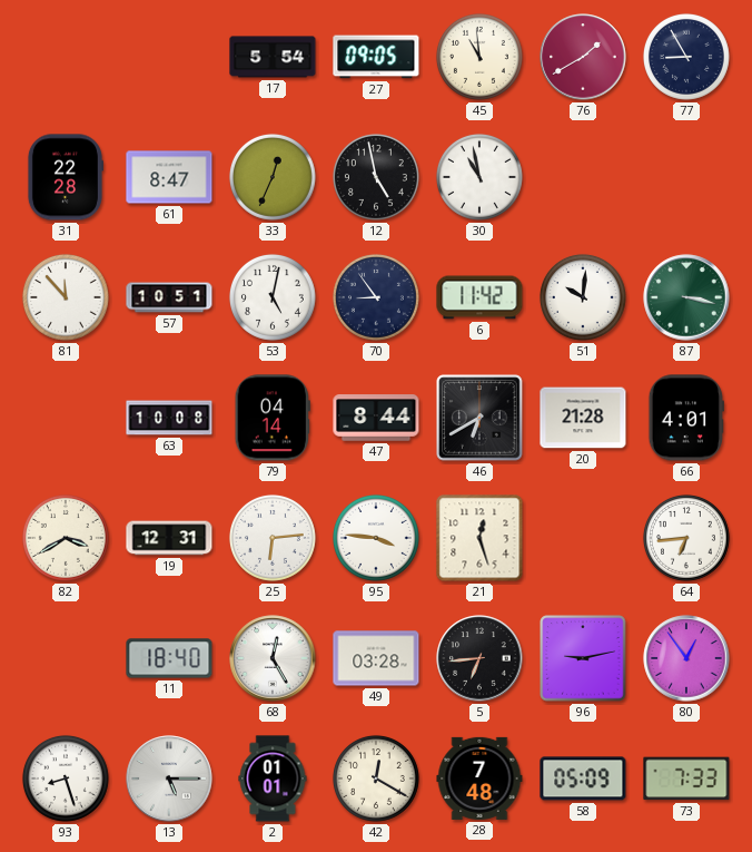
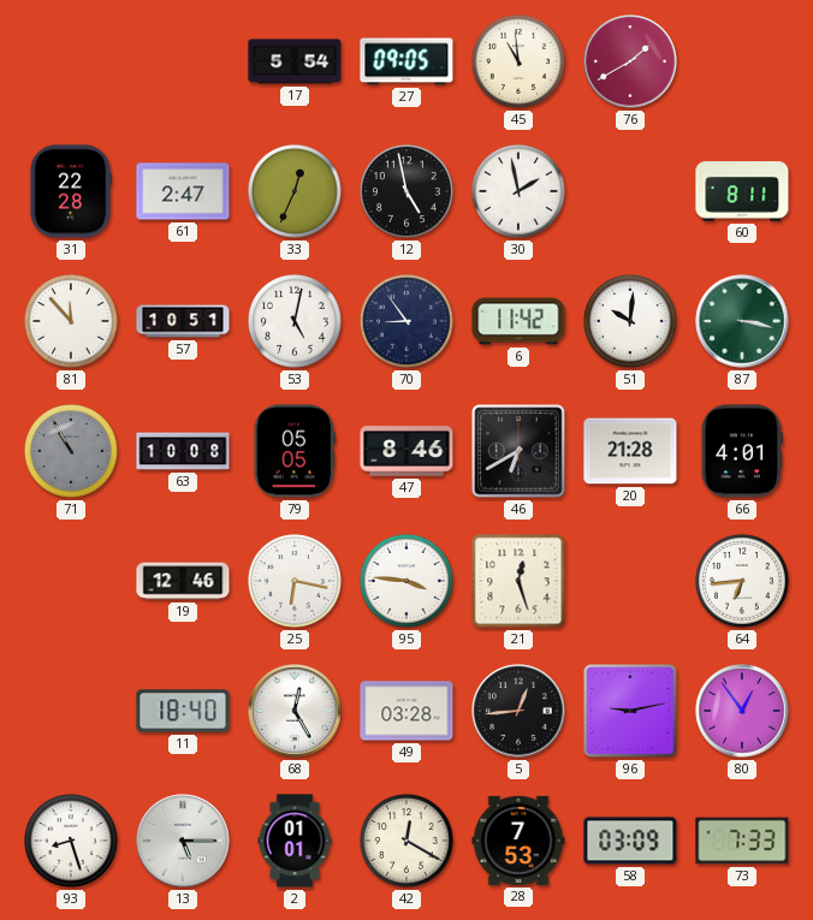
77: 8:55 -> none
61: 8:47 -> 2:47
30: 10:58 -> 1:58
60: none -> 8:11
71: none -> 10:55
79: 04:14 -> 05:05
47: 8:44 -> 8:46
82: 3:40 -> none
19: 12:31 -> 12:46
25: 6:14 -> 6:17
5: 6:44 -> 12:44
28: 7:48 -> 7:53
58: 05:09 -> 03:09
